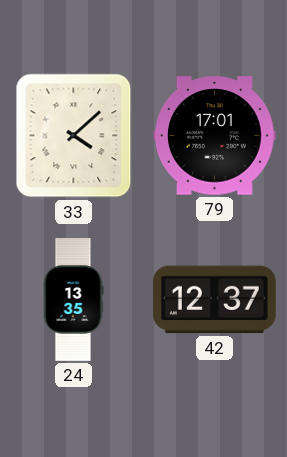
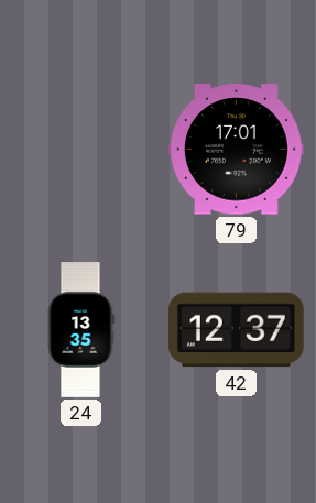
33: 4:08 -> none
